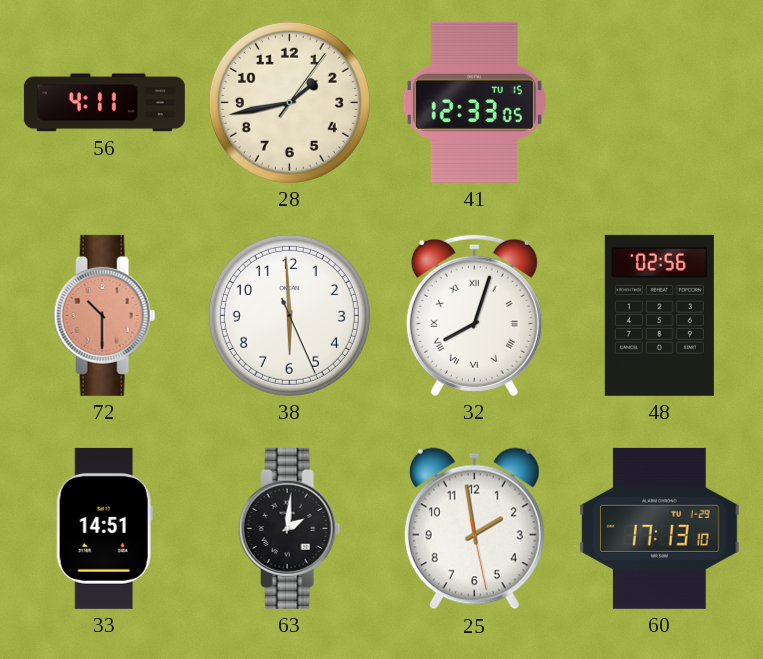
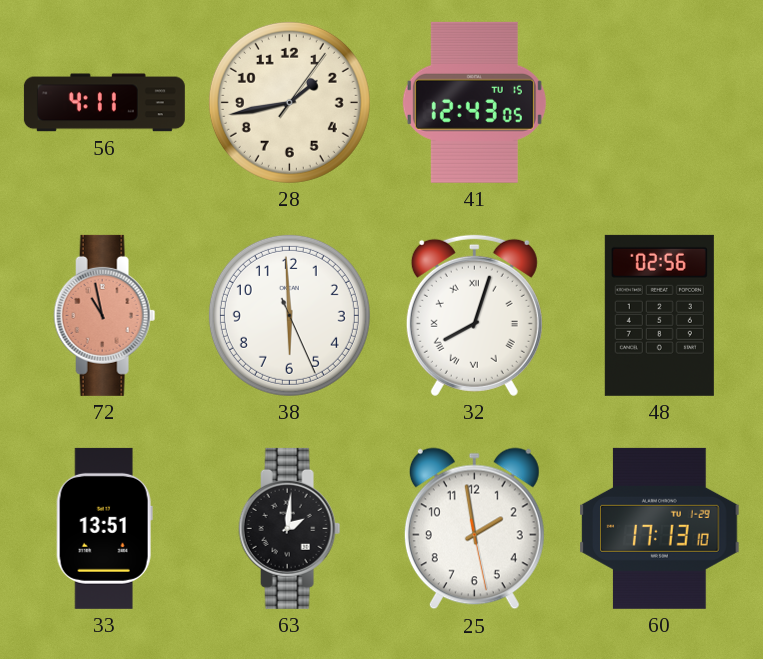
41: 12:33 -> 12:43
72: 10:30 -> 10:58
33: 14:51 -> 13:51
